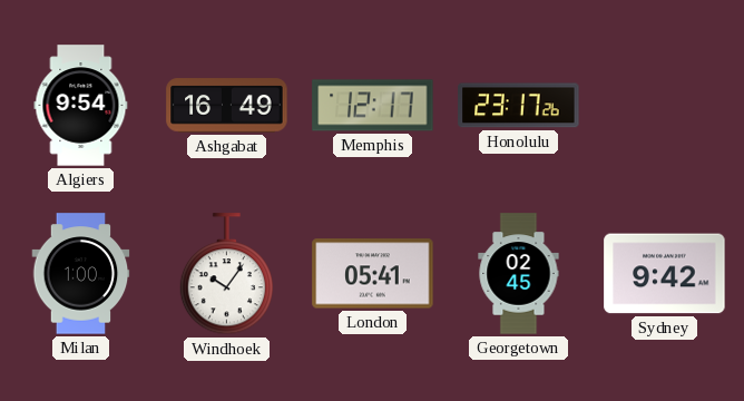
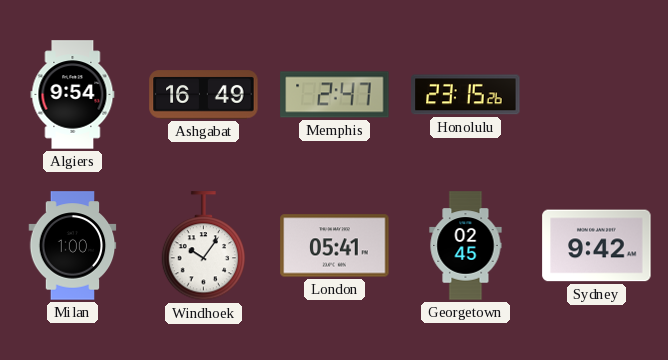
Memphis: 12:17 -> 2:47
Honolulu: 23:17 -> 23:15
